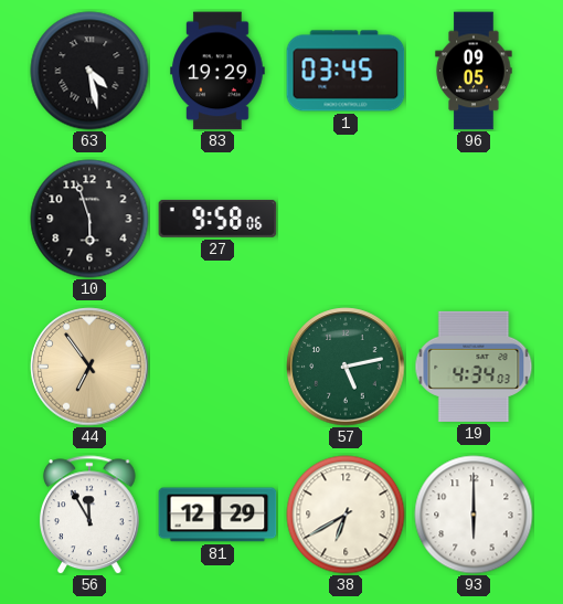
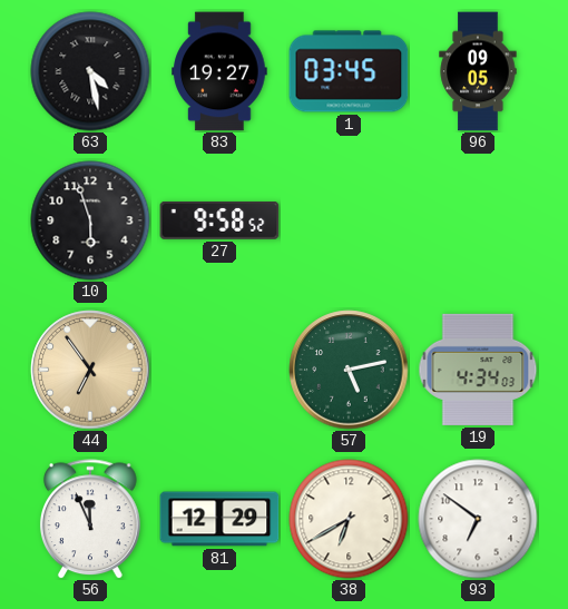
83: 19:29 -> 19:27
27: 9:58:06 -> 9:58:52
56: 11:55 -> 11:56
93: 6:00 -> 6:51
